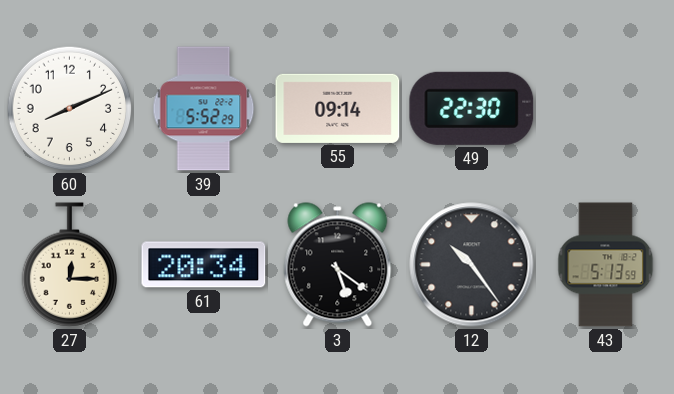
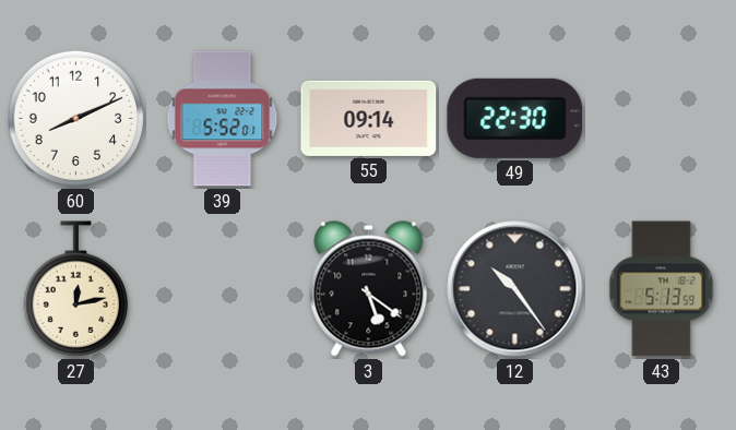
39: 5:52:29 -> 5:52:01
27: 12:15 -> 12:13
61: 20:34 -> none
